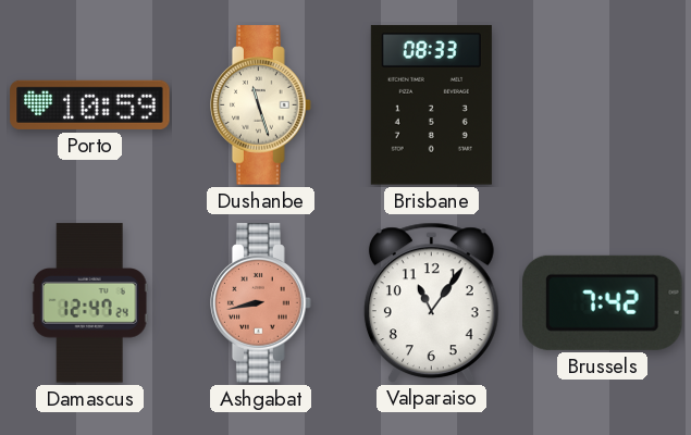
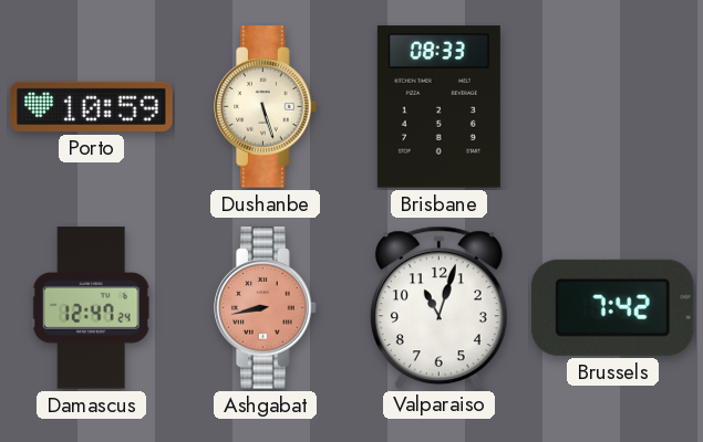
Dushanbe: 11:27 -> 5:27
Valparaiso: 11:06 -> 11:03
